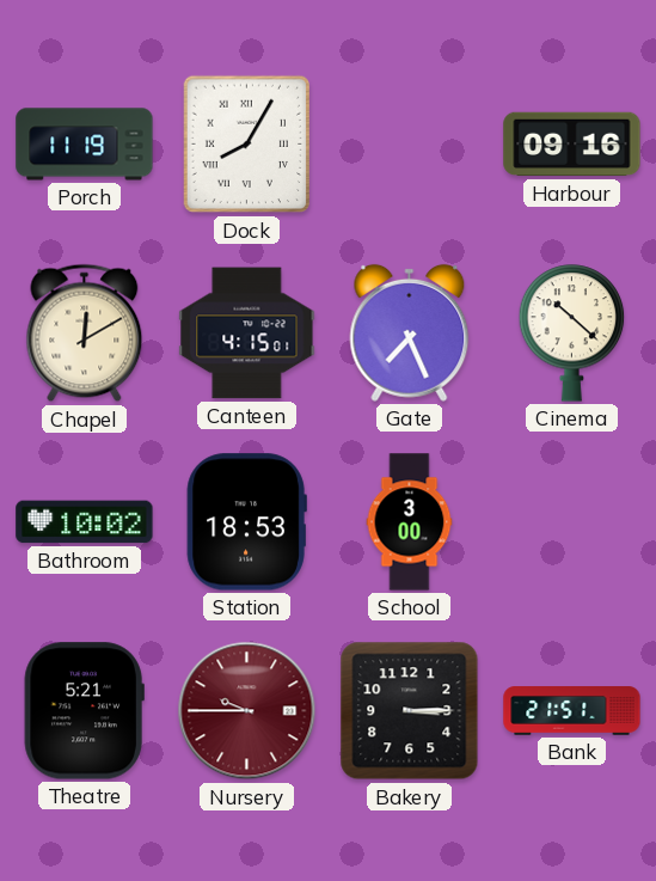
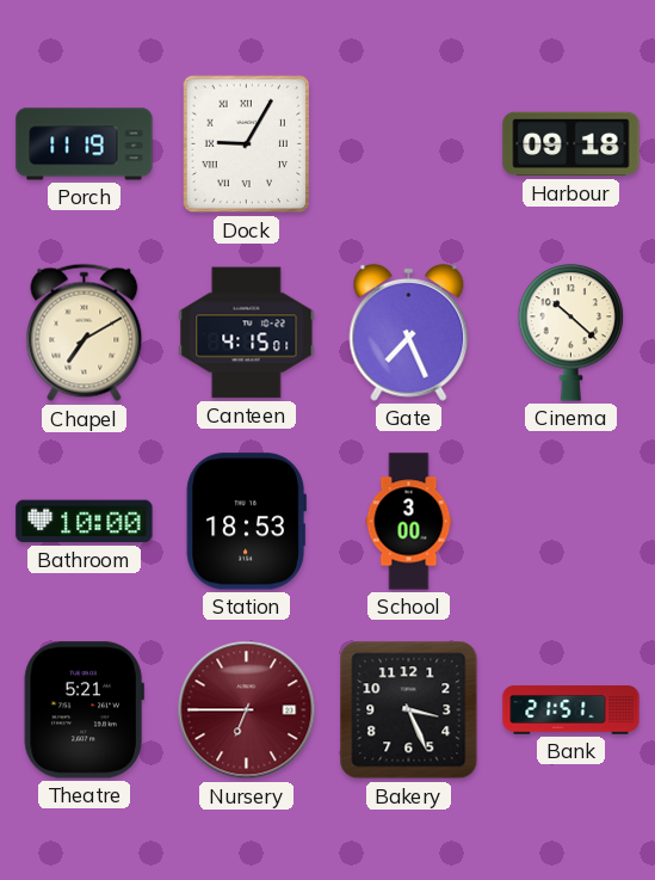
Dock: 8:05 -> 9:05
Harbour: 09:16 -> 09:18
Chapel: 12:10 -> 7:10
Bathroom: 10:02 -> 10:00
Nursery: 9:45 -> 6:45
Bakery: 3:15 -> 3:26
